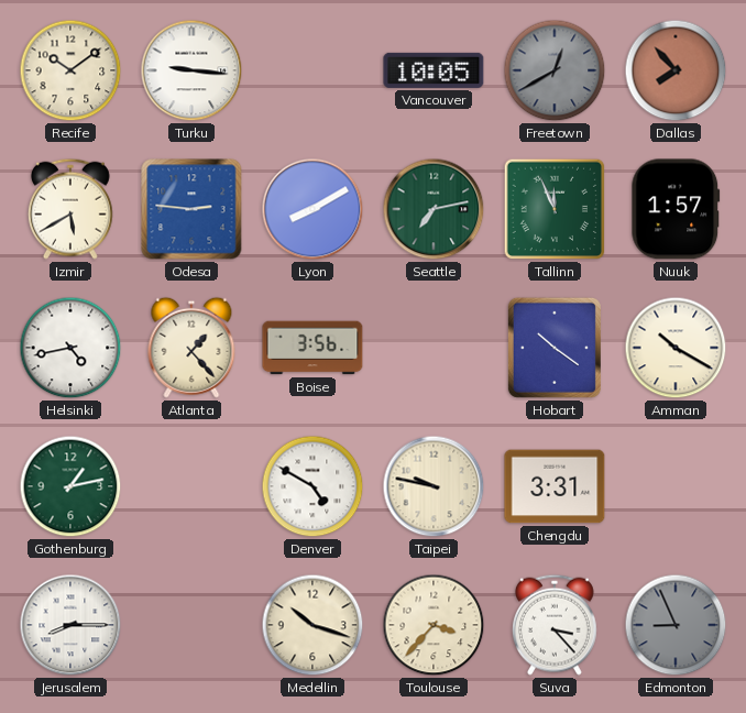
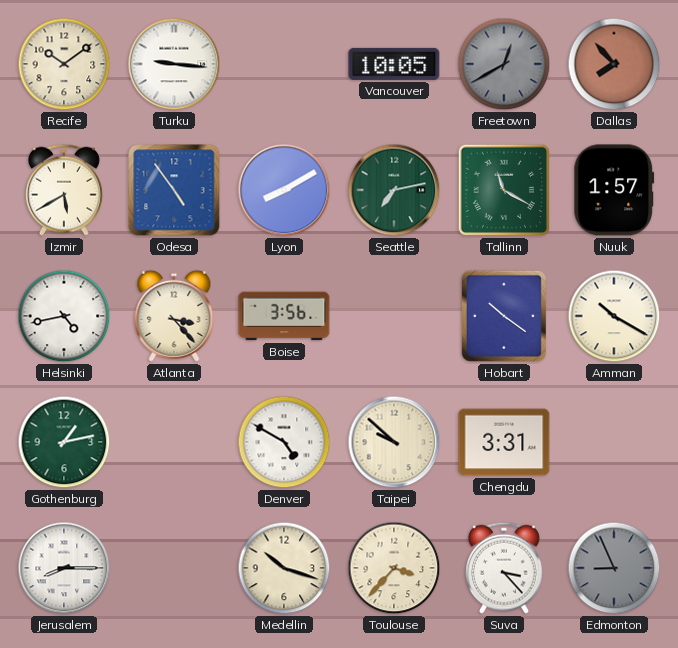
Odesa: 2:46 -> 4:54
Tallinn: 11:56 -> 11:20
Atlanta: 1:23 -> 3:23
Taipei: 9:47 -> 9:52
